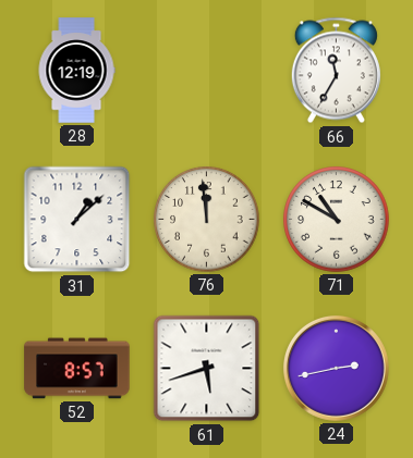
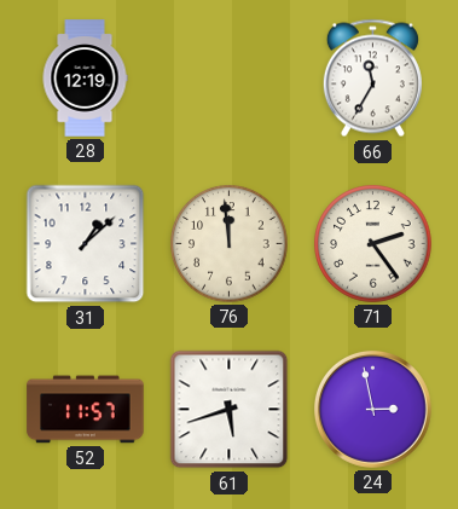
71: 10:50 -> 2:24
52: 8:57 -> 11:57
24: 2:43 -> 2:58
